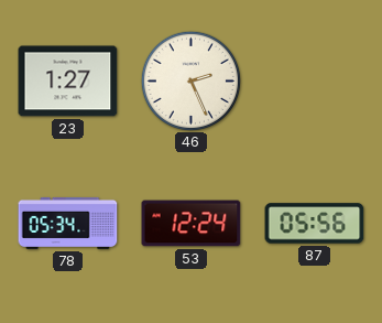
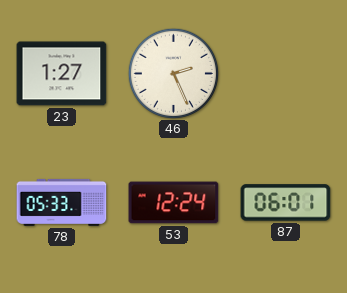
78: 05:34 -> 05:33
87: 05:56 -> 06:01
